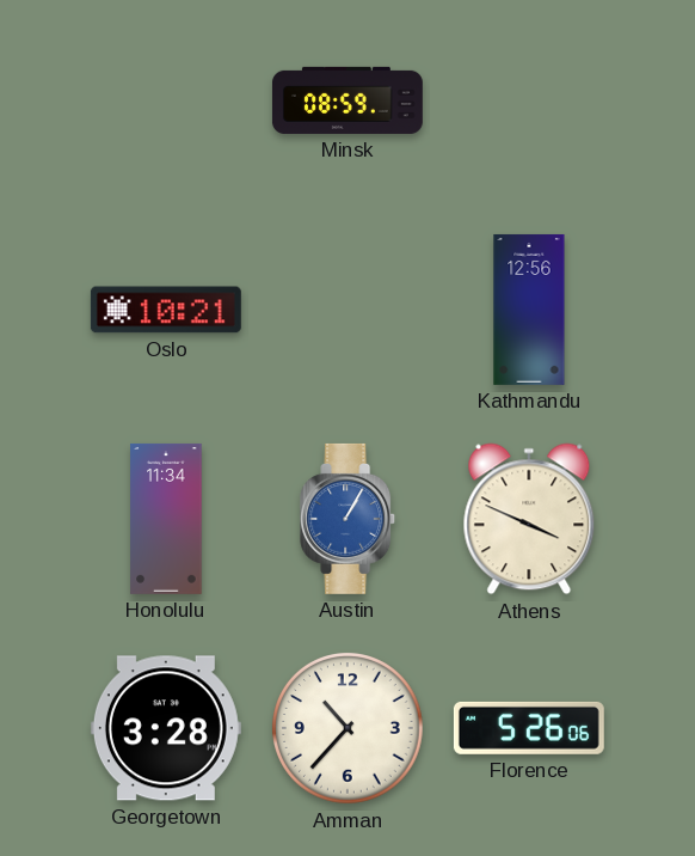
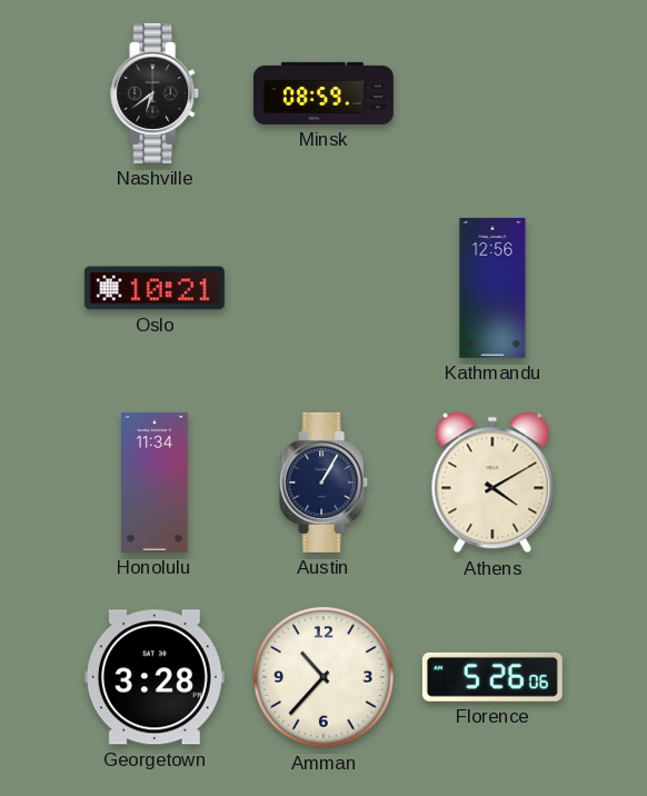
Nashville: none -> 6:39
Austin dial: blue -> navy
Athens: 3:49 -> 4:10
